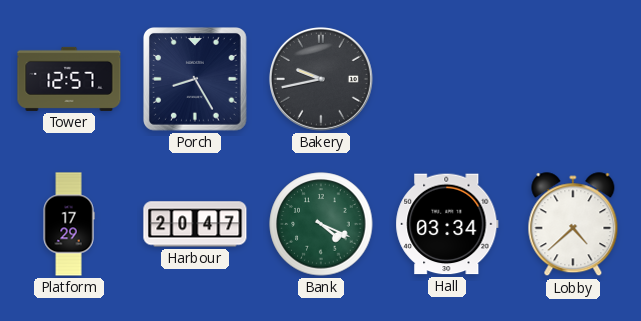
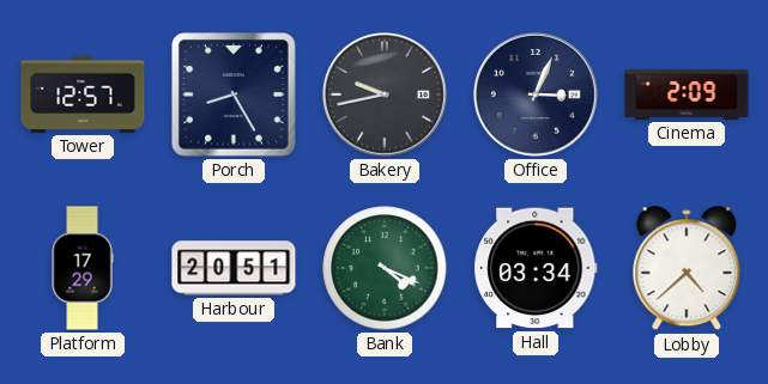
Office: none -> 3:04
Cinema: none -> 2:09
Harbour: 20:47 -> 20:51
